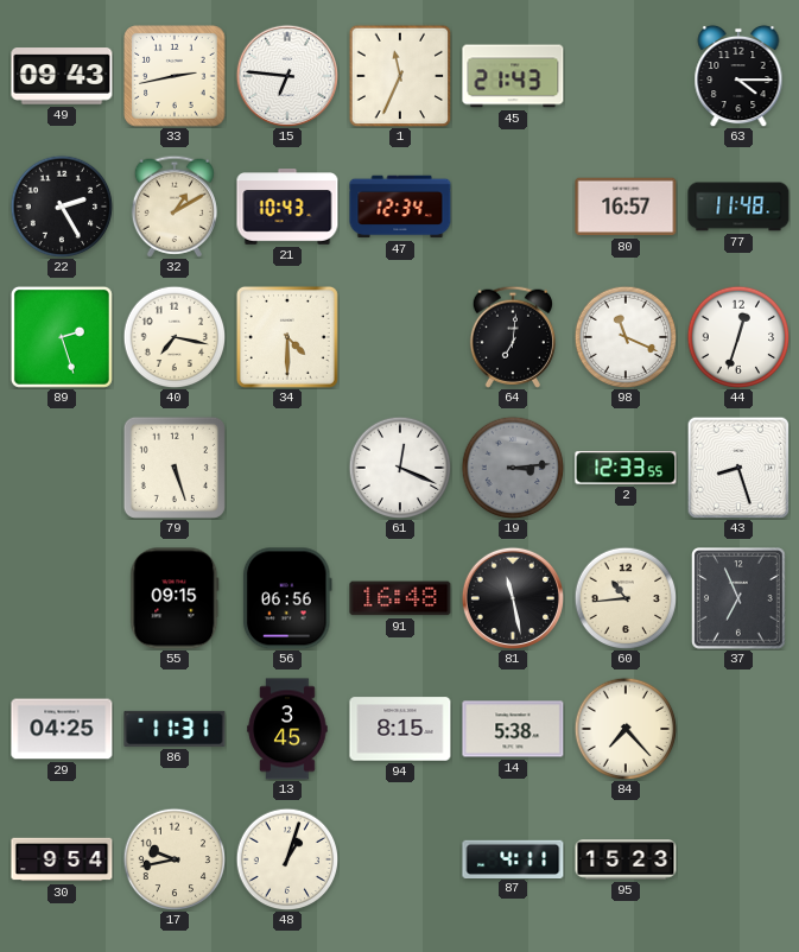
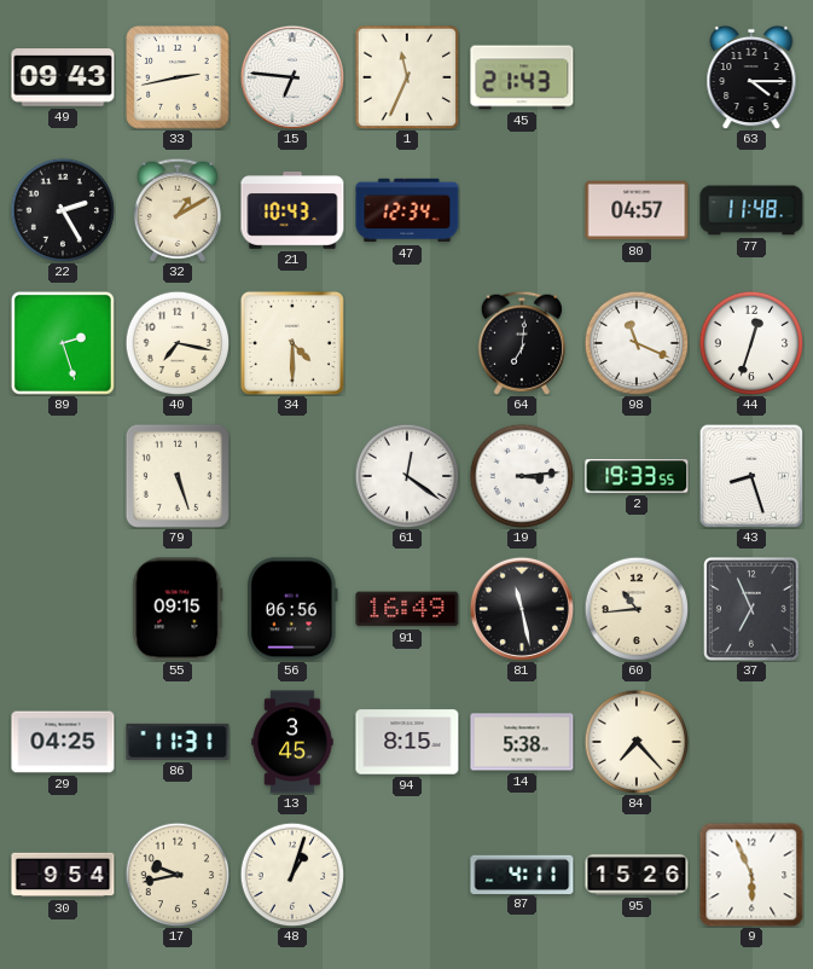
80: 16:57 -> 04:57
61: 12:19 -> 12:21
19 dial: grey -> white
2: 12:33 -> 19:33
91: 16:48 -> 16:49
95: 15:23 -> 15:26
9: none -> 5:56
